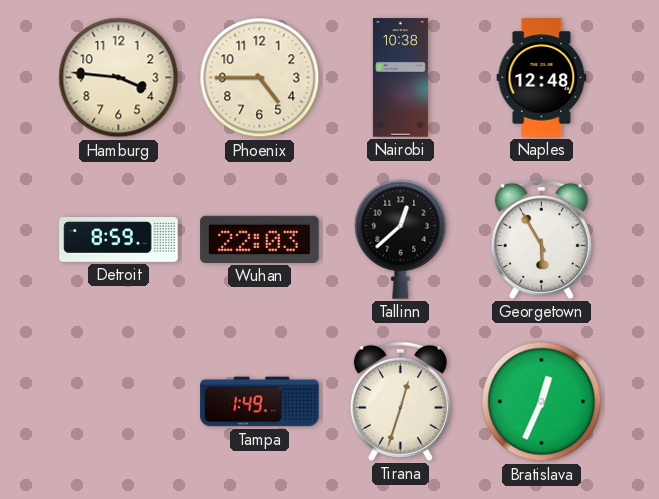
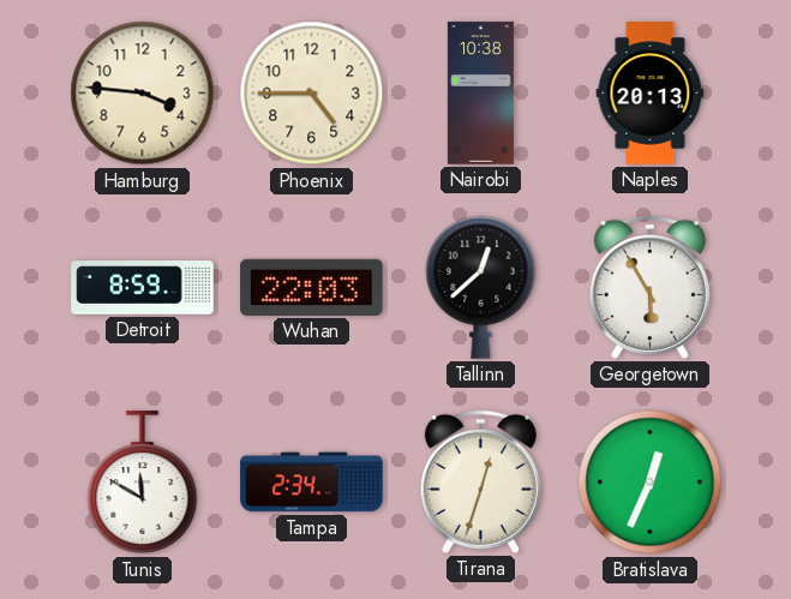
Naples: 12:48 -> 20:13
Tunis: none -> 11:50
Tampa: 1:49 -> 2:34
